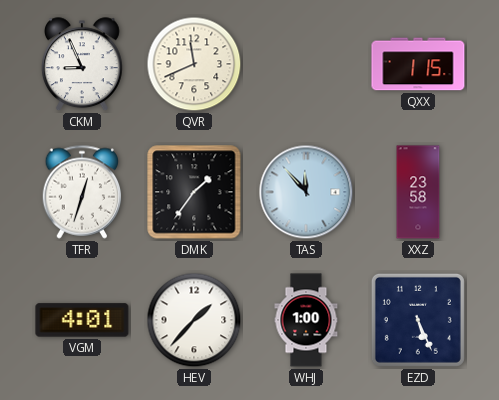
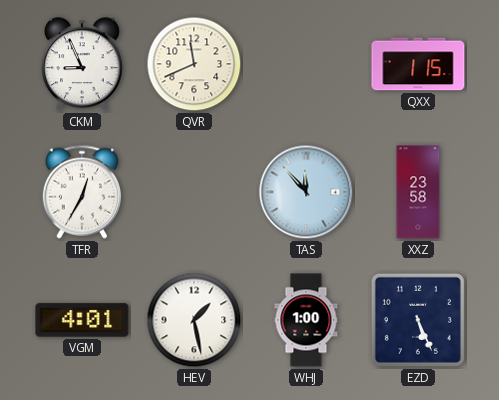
TFR: 12:33 -> 12:35
DMK: 1:36 -> none
HEV: 1:37 -> 1:28
